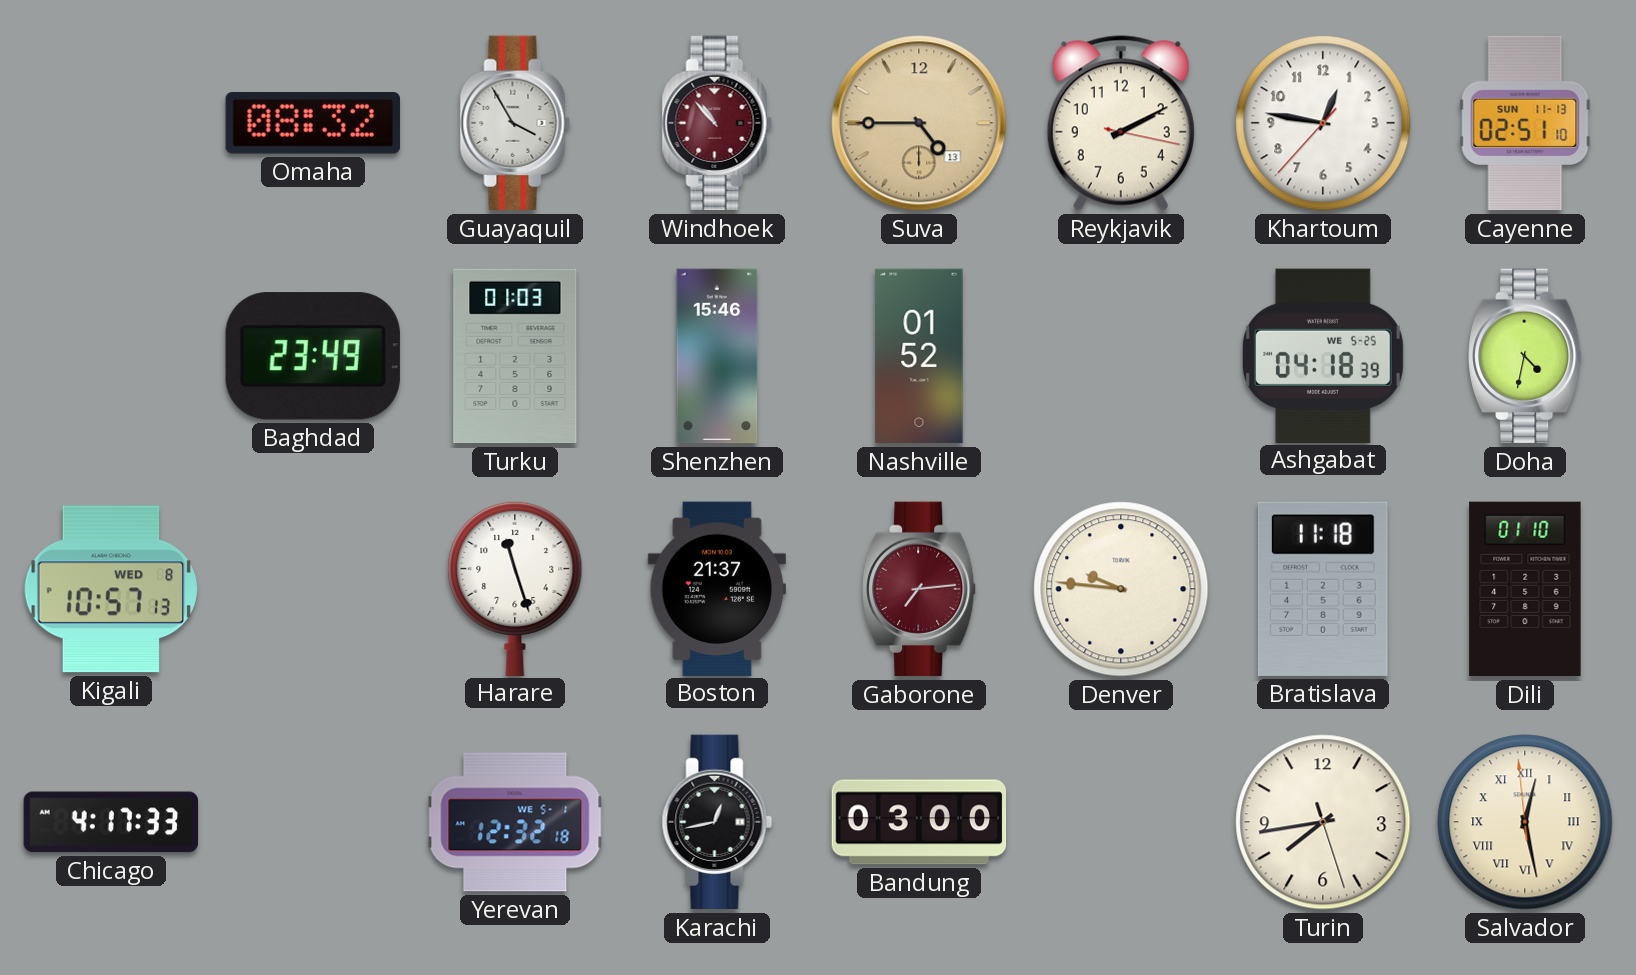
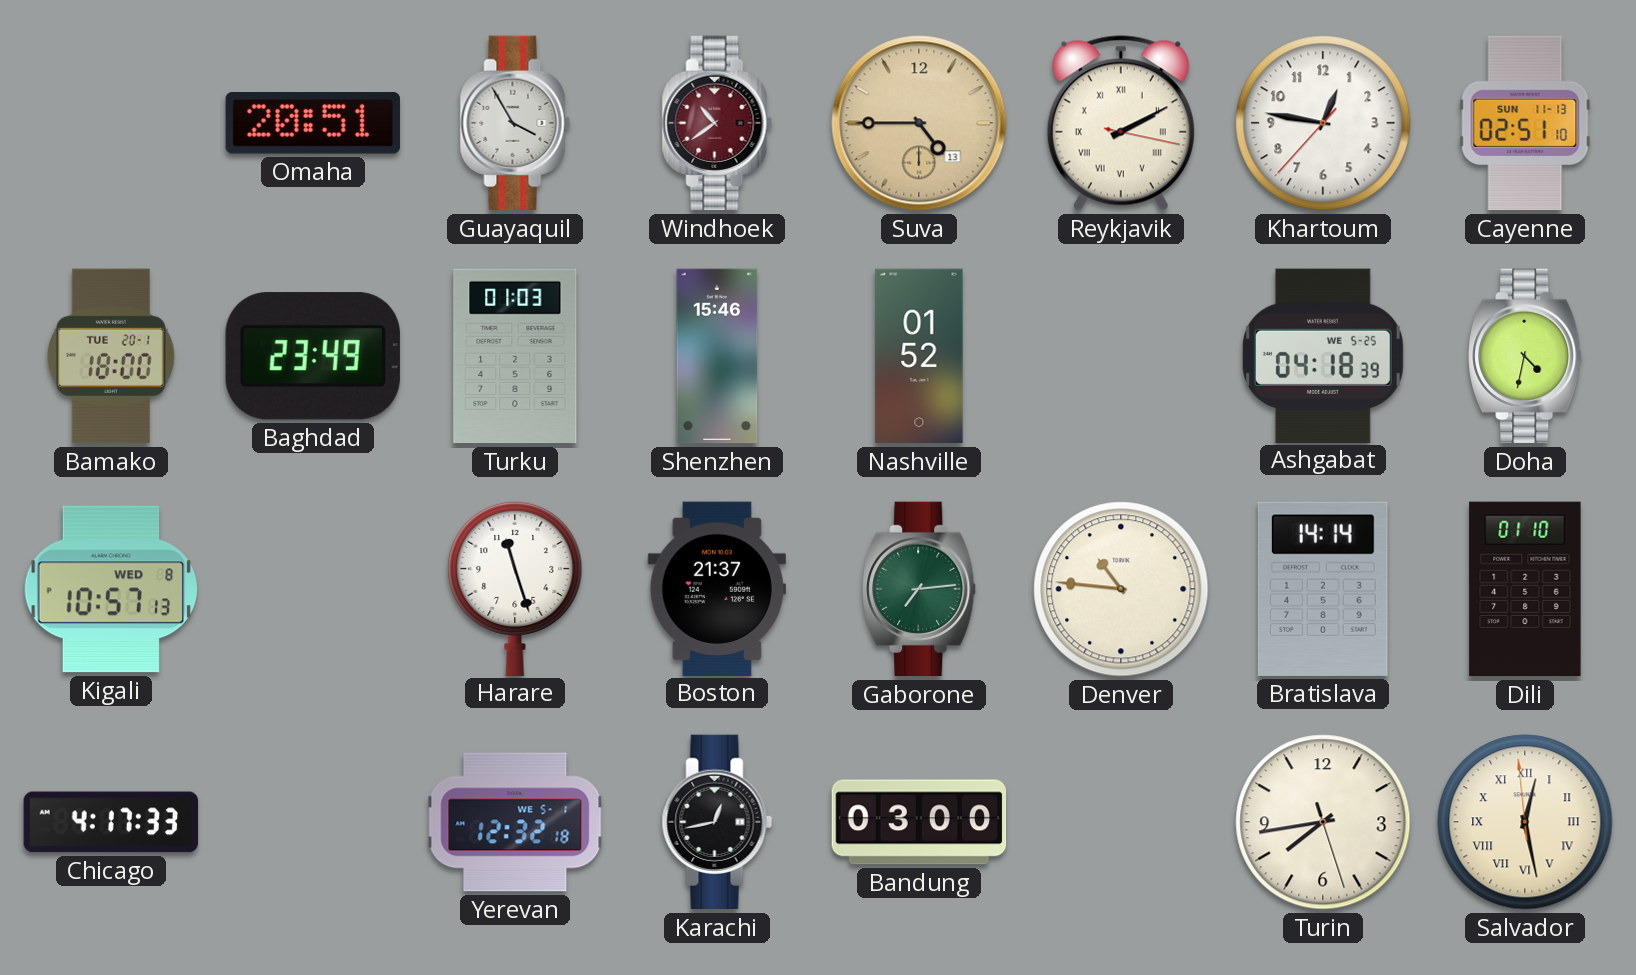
Omaha: 08:32 -> 20:51
Windhoek: 10:53 -> 10:39
Reykjavik numerals: Arabic -> Roman
Bamako: none -> 18:00
Gaborone dial: burgundy -> green
Denver: 9:46 -> 10:46
Bratislava: 11:18 -> 14:14
